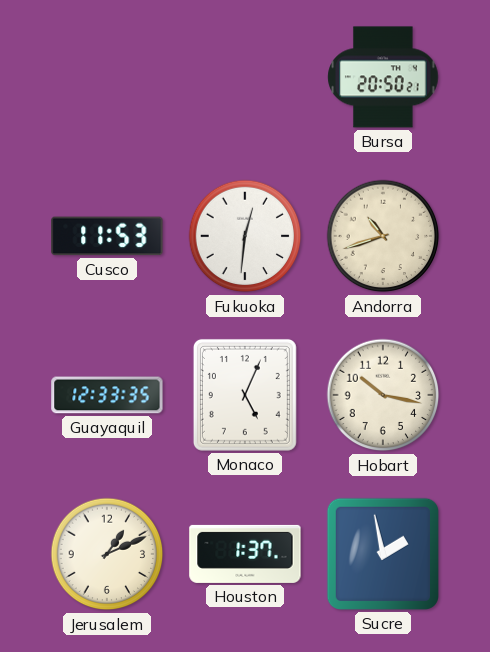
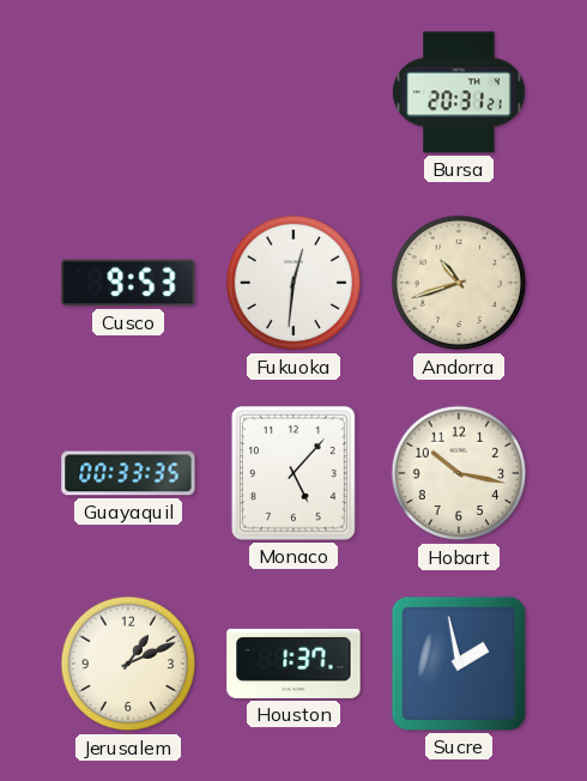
Bursa: 20:50 -> 20:31
Cusco: 11:53 -> 9:53
Guayaquil: 12:33 -> 00:33
Monaco: 5:04 -> 5:07
